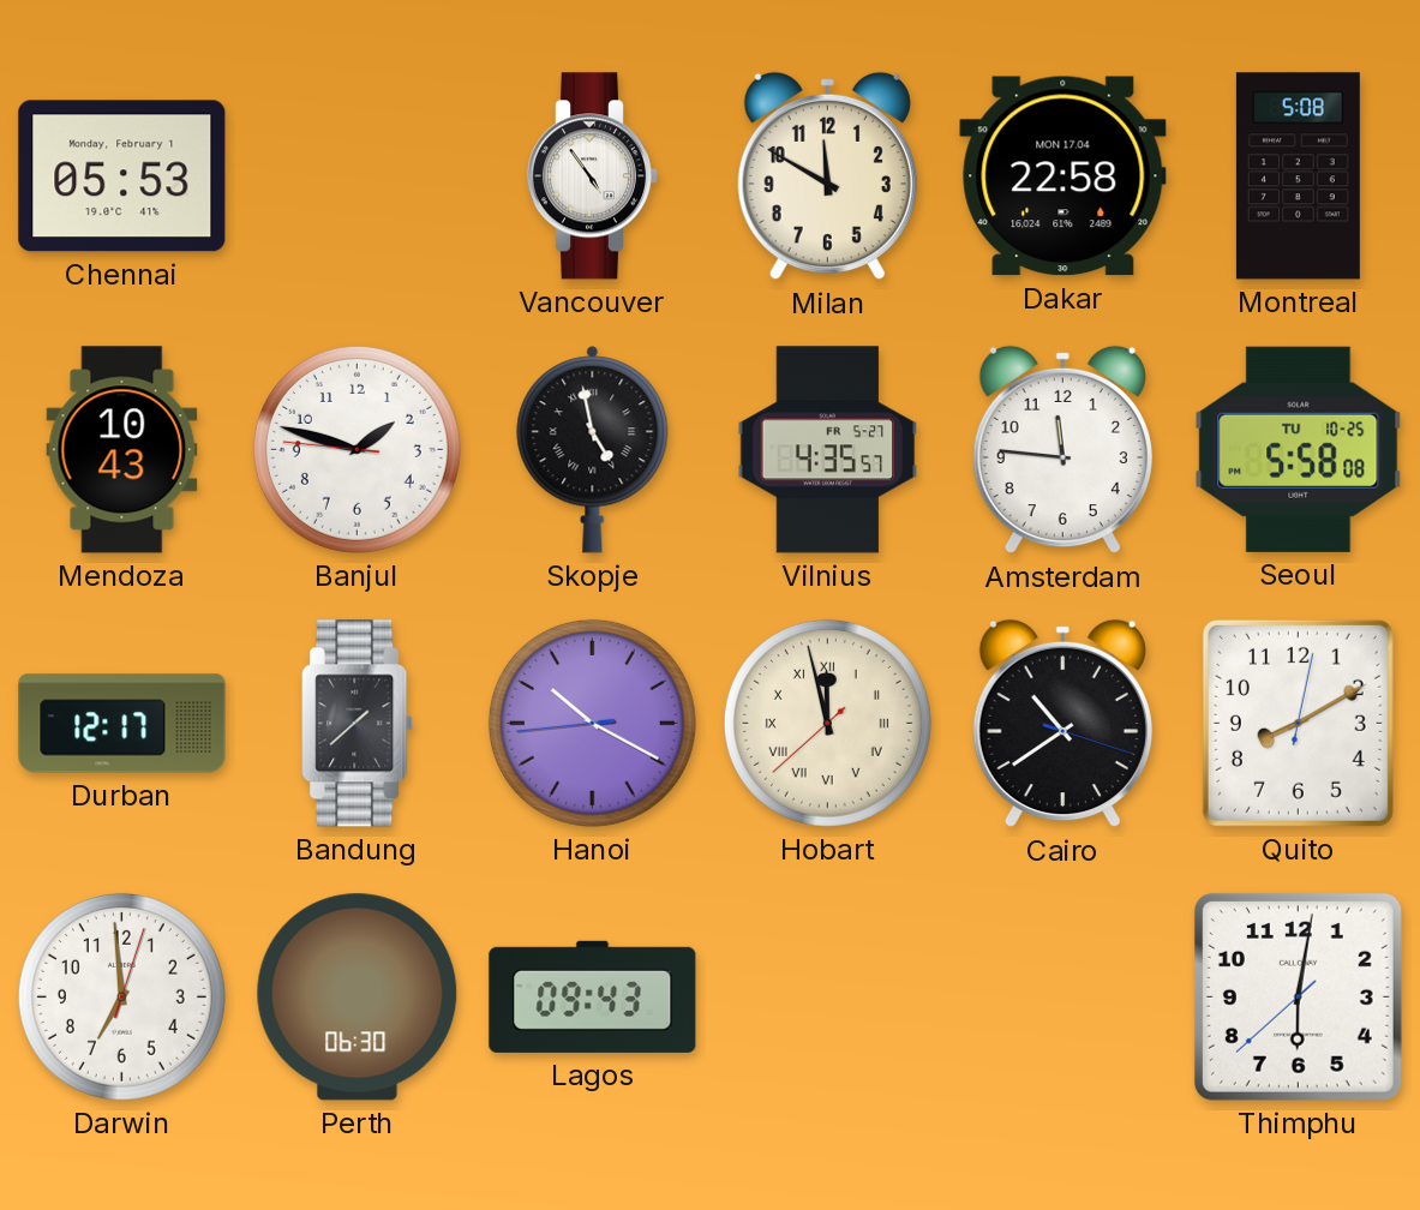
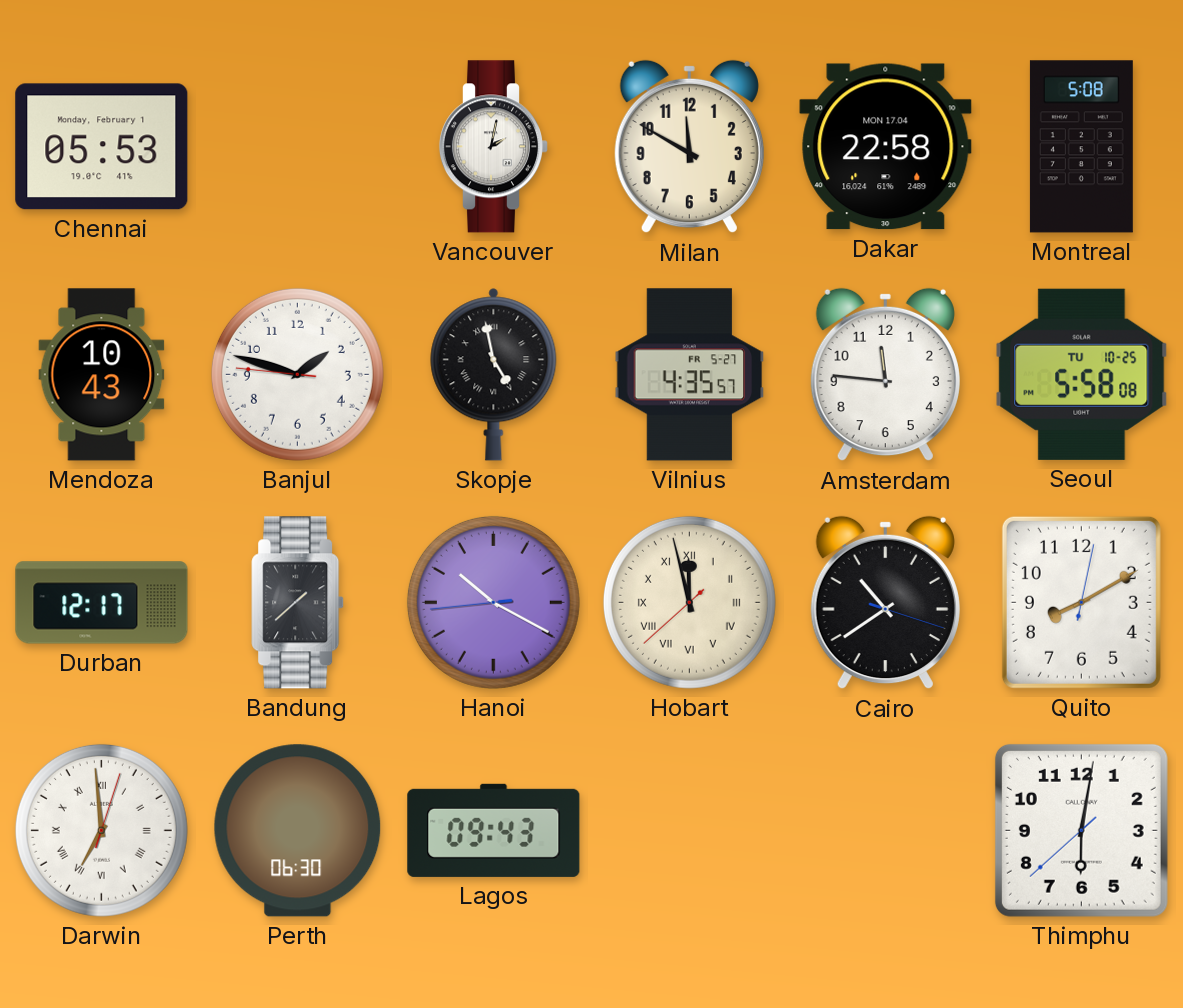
Vancouver: 4:54 -> 2:02
Darwin numerals: Arabic -> Roman
